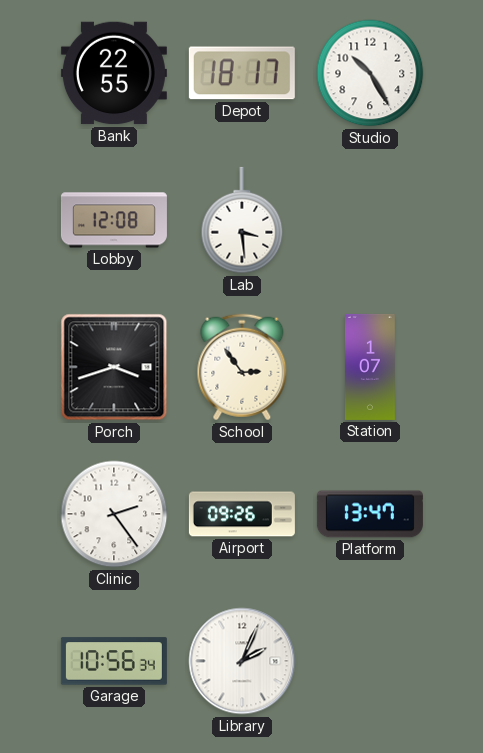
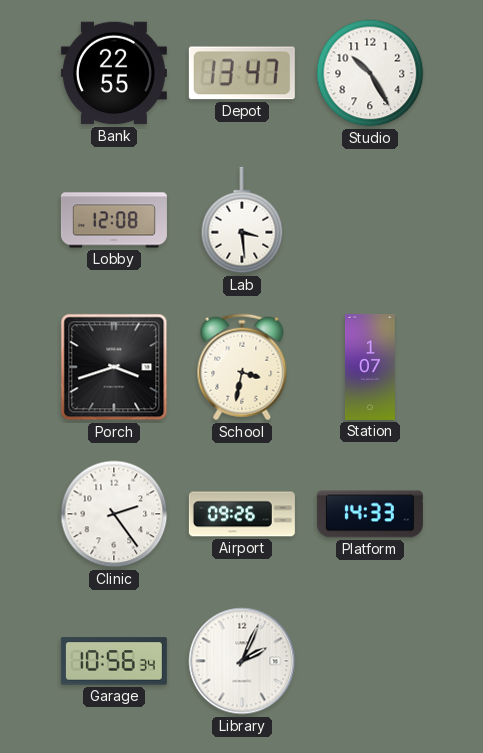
Depot: 18:17 -> 13:47
School: 2:54 -> 3:32
Platform: 13:47 -> 14:33
